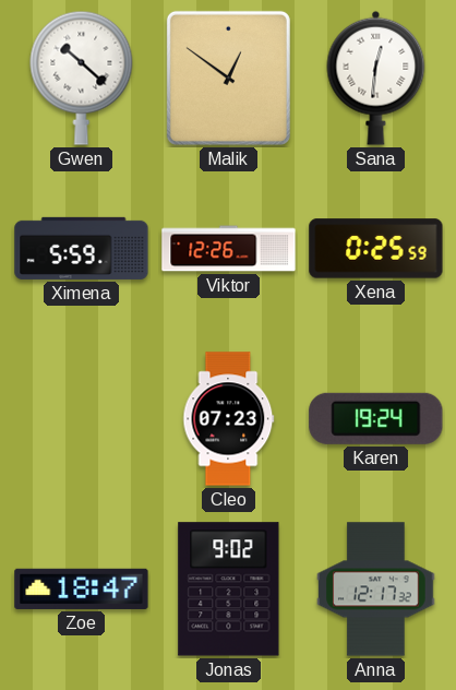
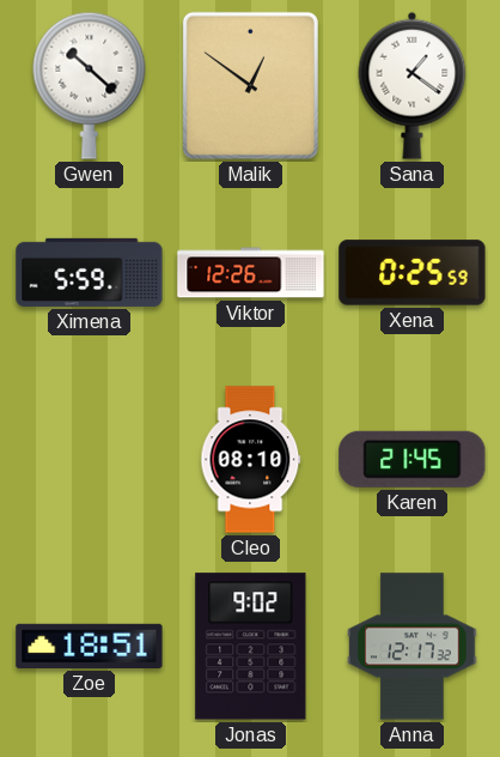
Sana: 12:31 -> 1:21
Cleo: 07:23 -> 08:10
Karen: 19:24 -> 21:45
Zoe: 18:47 -> 18:51
